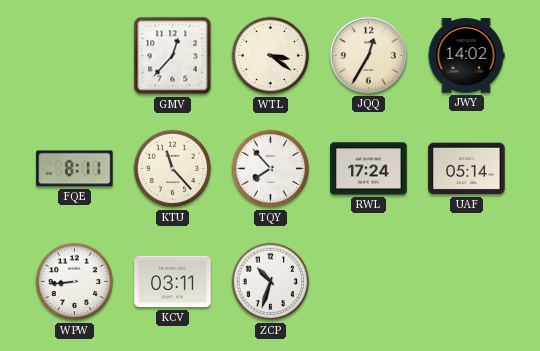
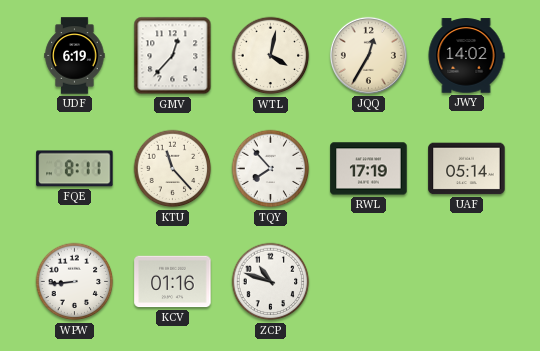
UDF: none -> 6:19
WTL: 3:21 -> 4:02
RWL: 17:24 -> 17:19
KCV: 03:11 -> 01:16
ZCP: 10:33 -> 10:48
